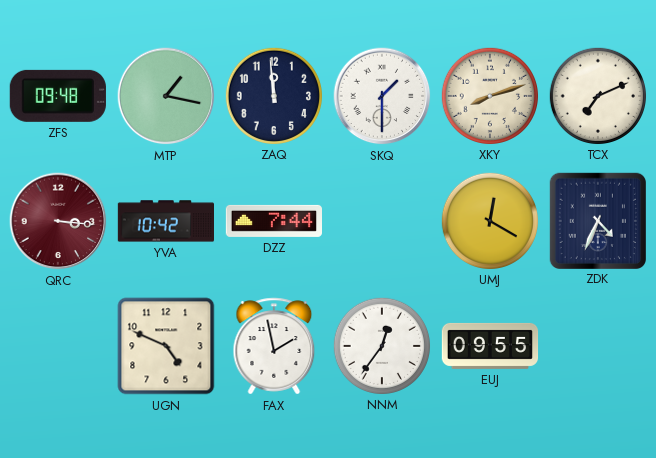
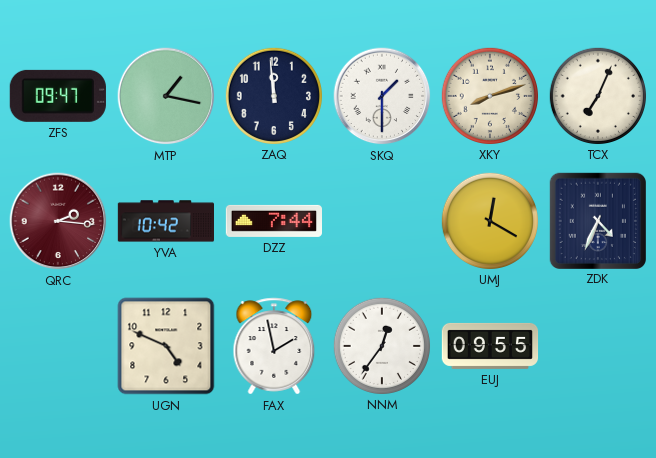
ZFS: 09:48 -> 09:47
TCX: 7:11 -> 7:04
QRC: 3:16 -> 2:16
